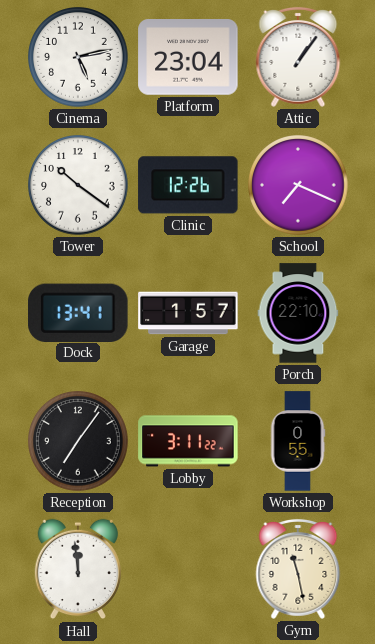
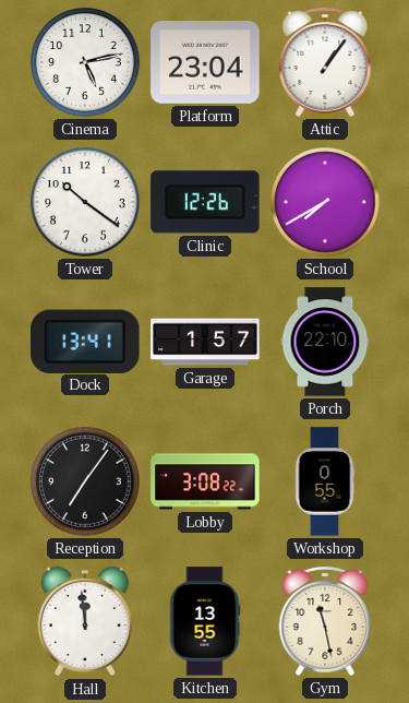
School: 7:19 -> 7:40
Lobby: 3:11 -> 3:08
Kitchen: none -> 13:55
